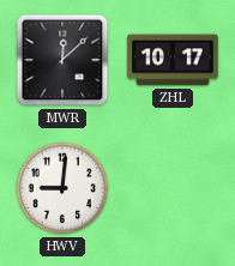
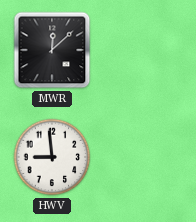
ZHL: 10:17 -> none
HWV: 9:01 -> 8:59
